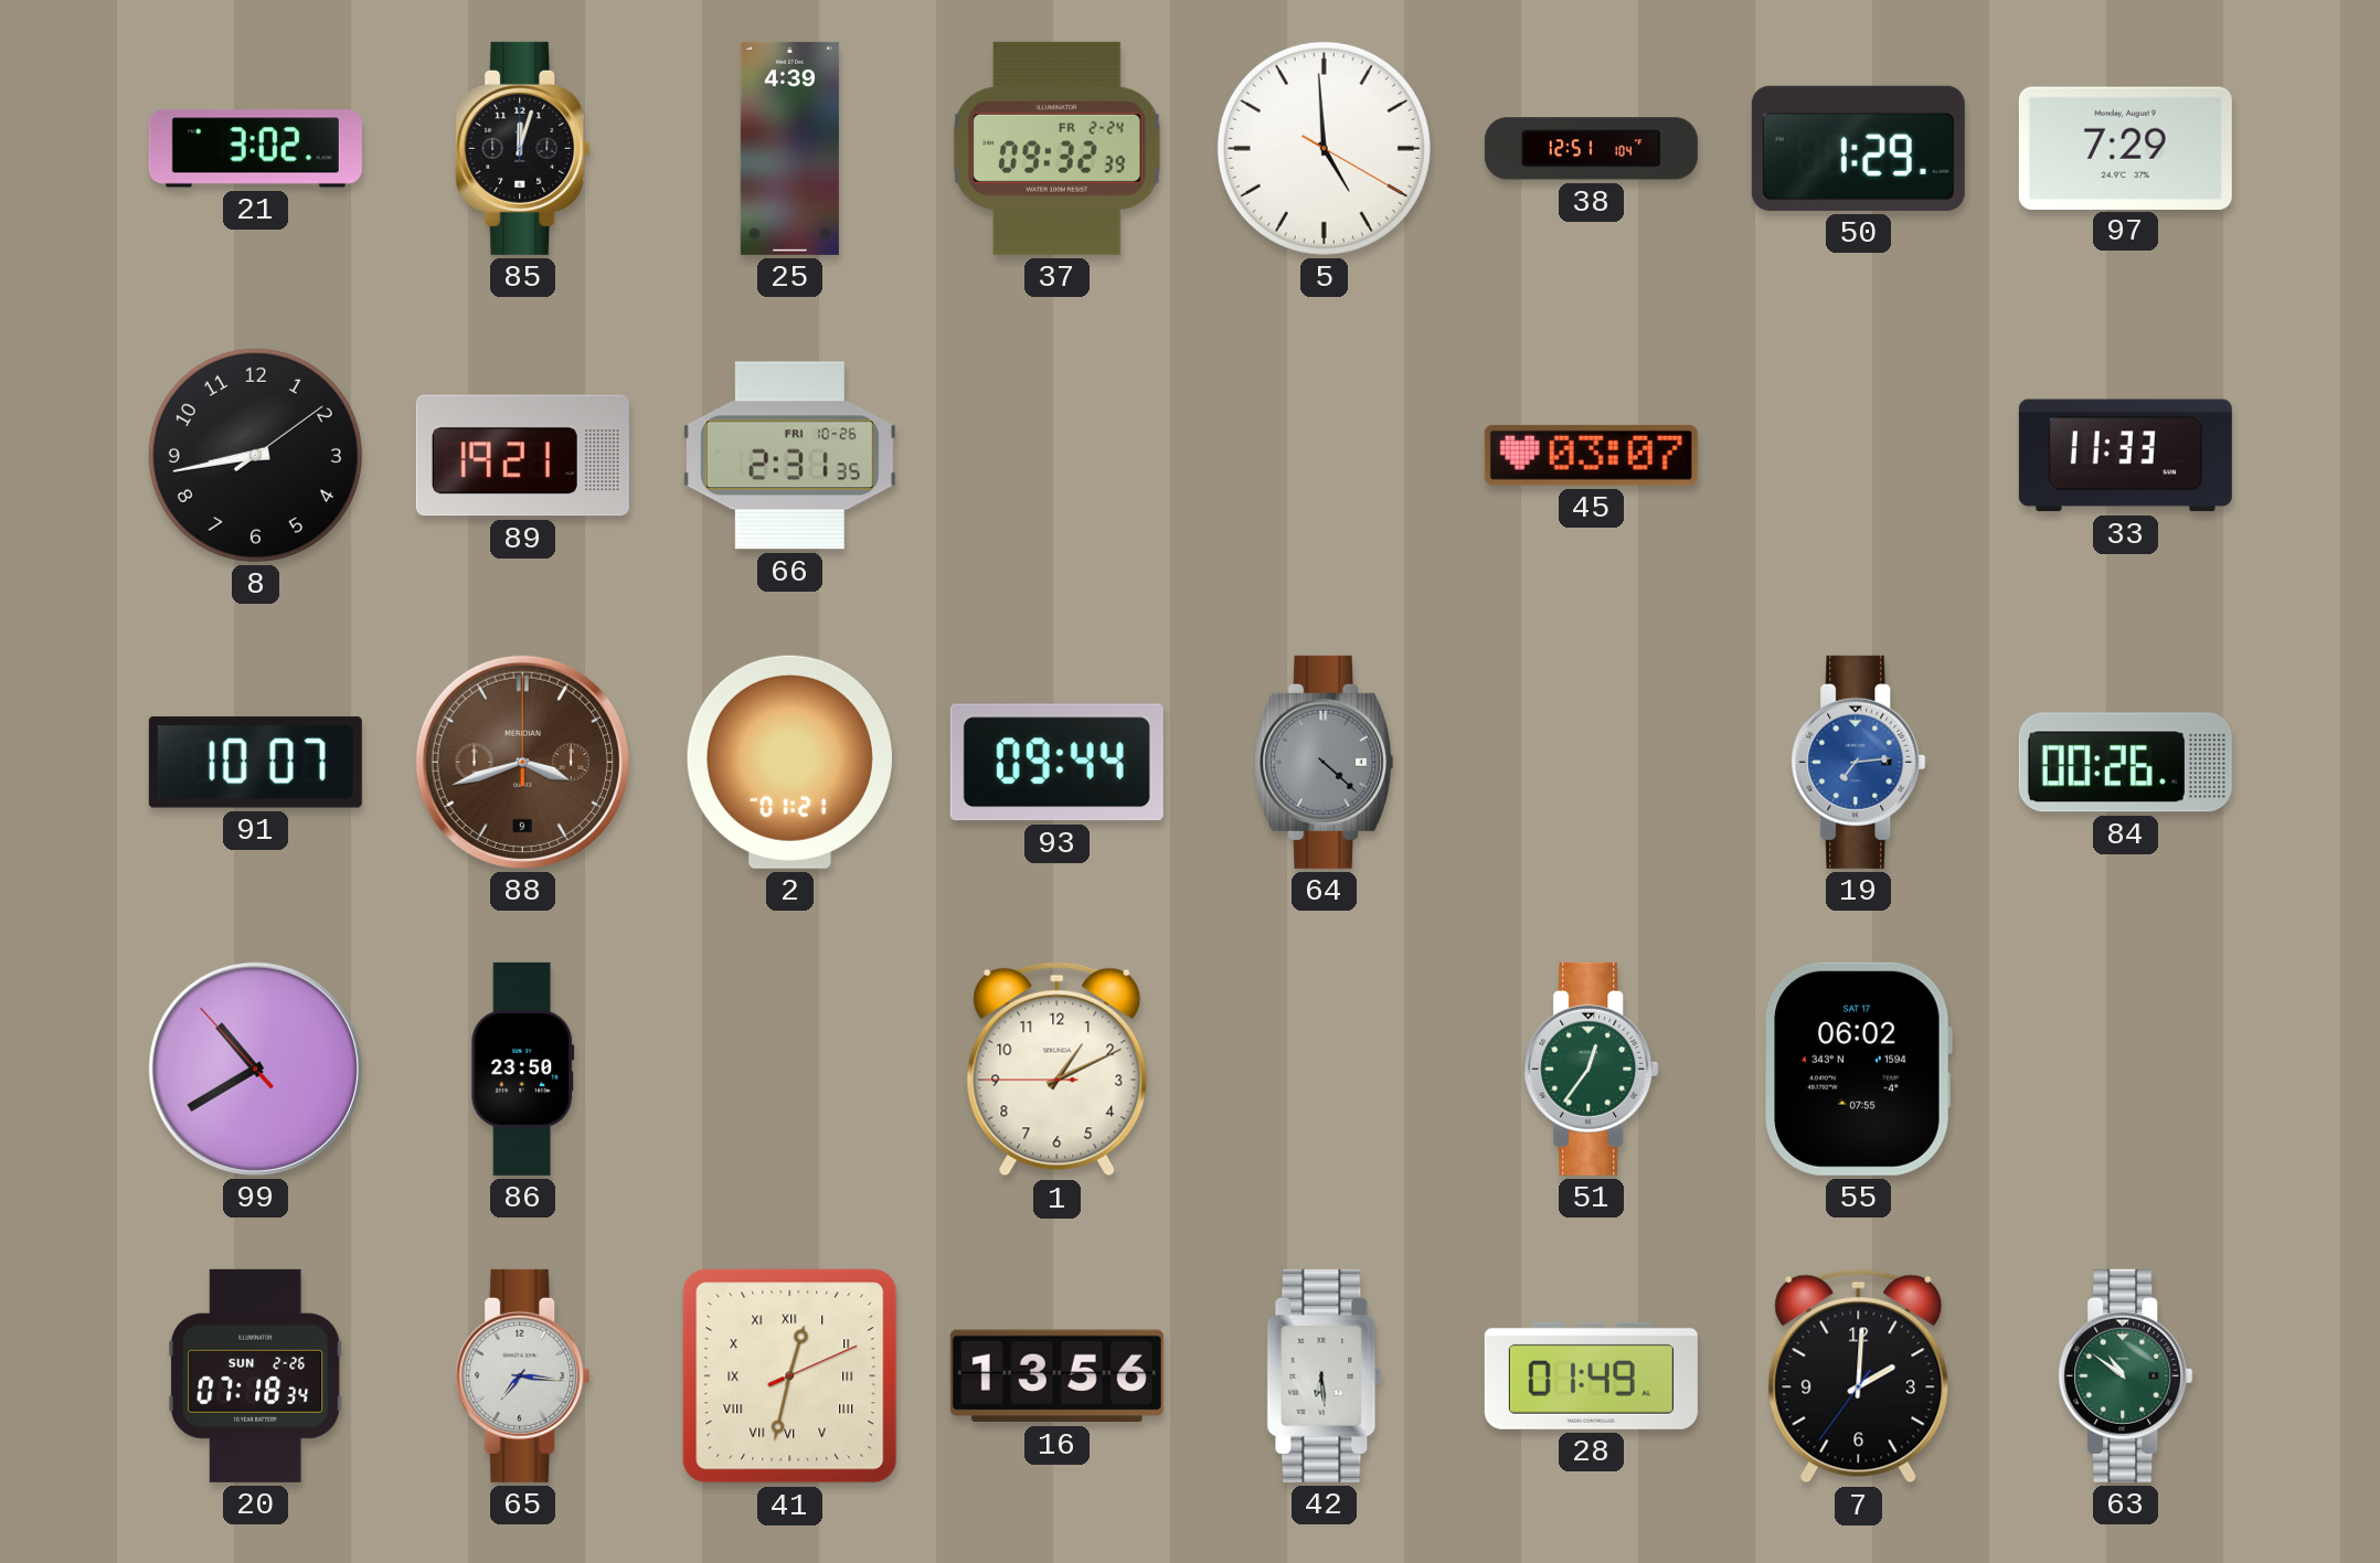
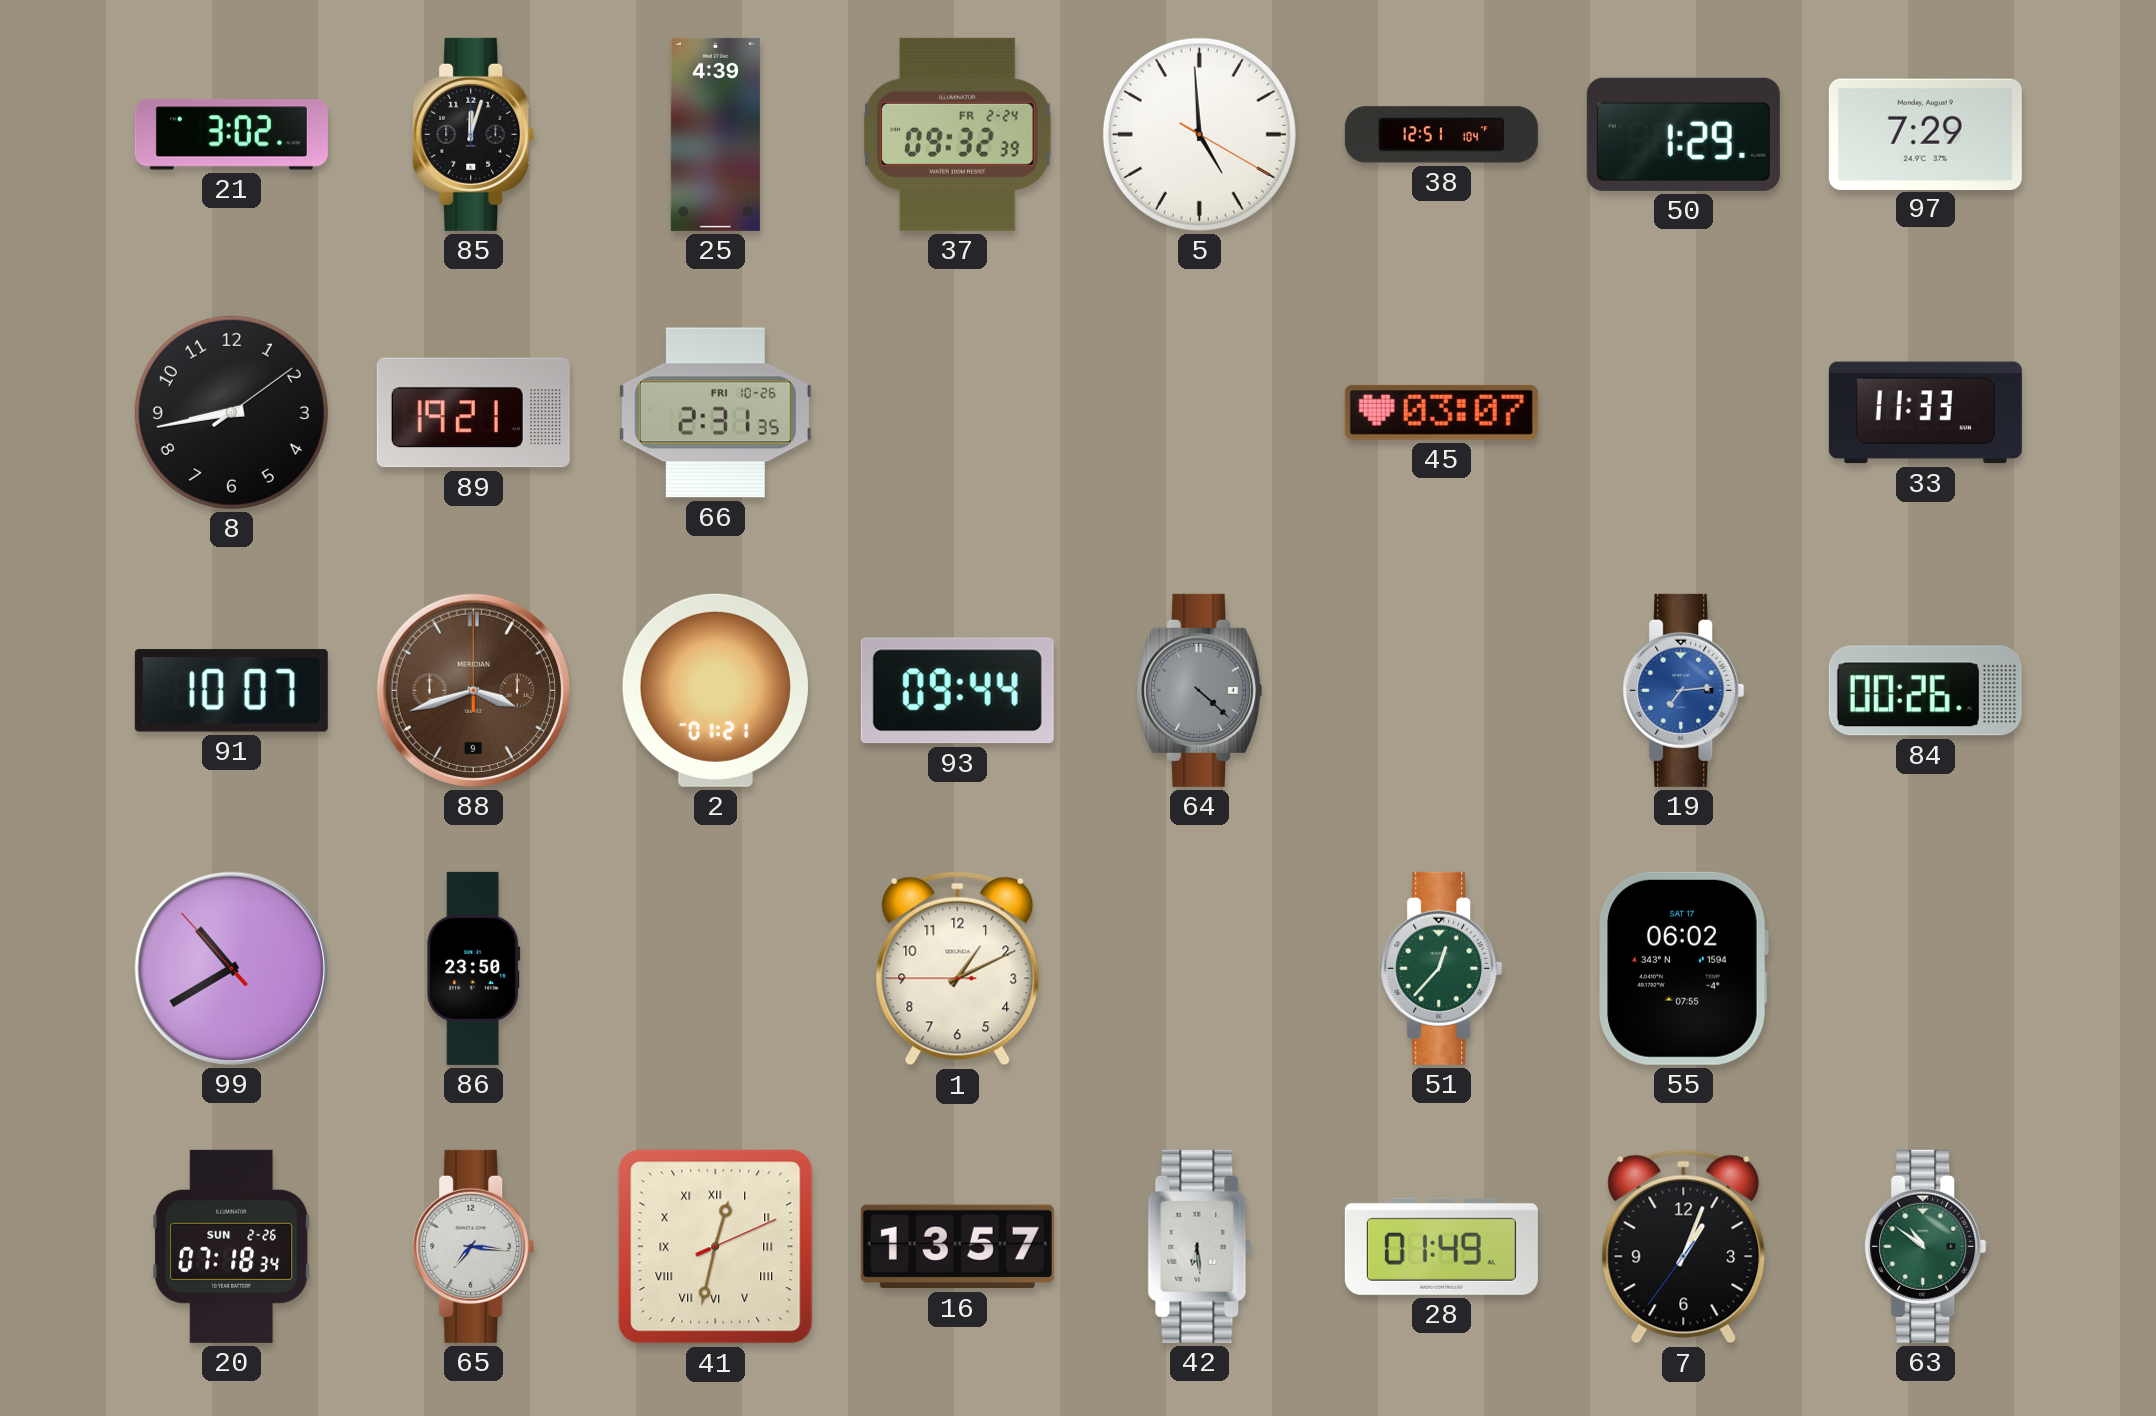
51: 12:36 -> 12:37
16: 13:56 -> 13:57
7: 2:00 -> 1:03
